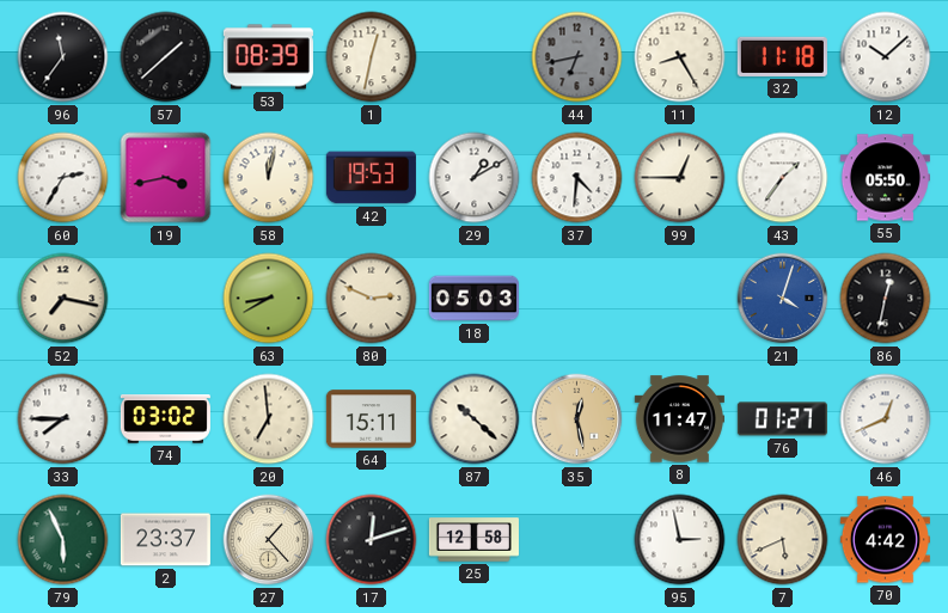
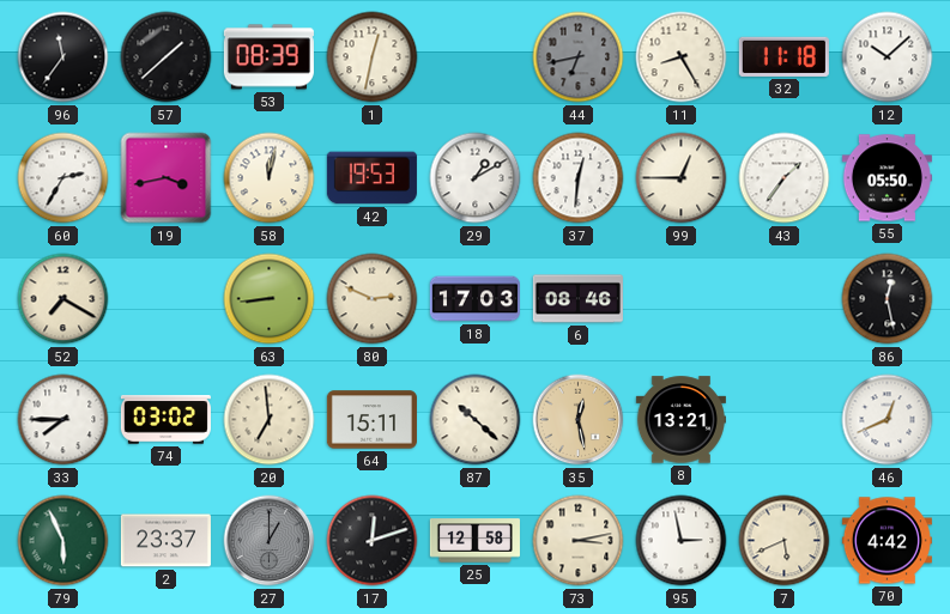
37: 4:31 -> 12:31
52: 7:17 -> 7:20
63: 8:40 -> 8:44
18: 05:03 -> 17:03
6: none -> 08:46
21: 4:03 -> none
86: 12:32 -> 12:28
8: 11:47 -> 13:21
76: 01:27 -> none
27: 1:23 -> 1:00
27 dial: cream -> grey
73: none -> 3:13
